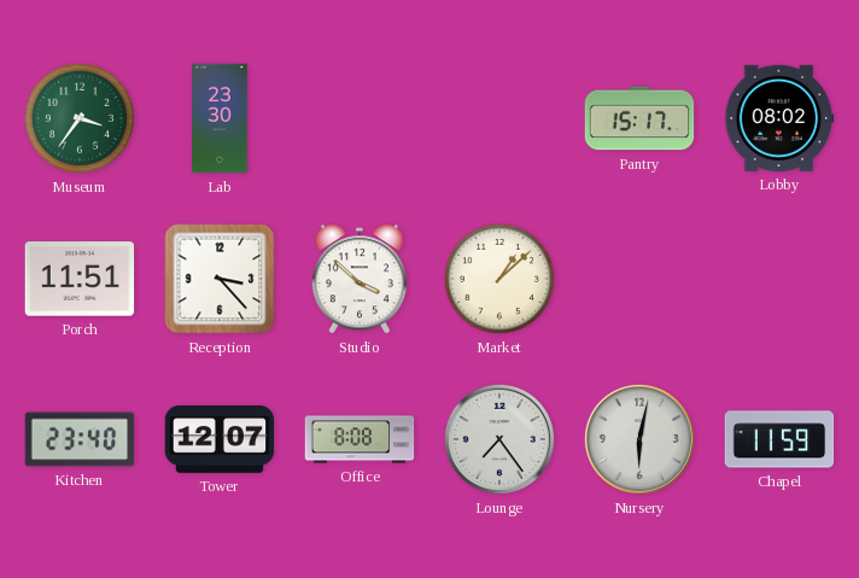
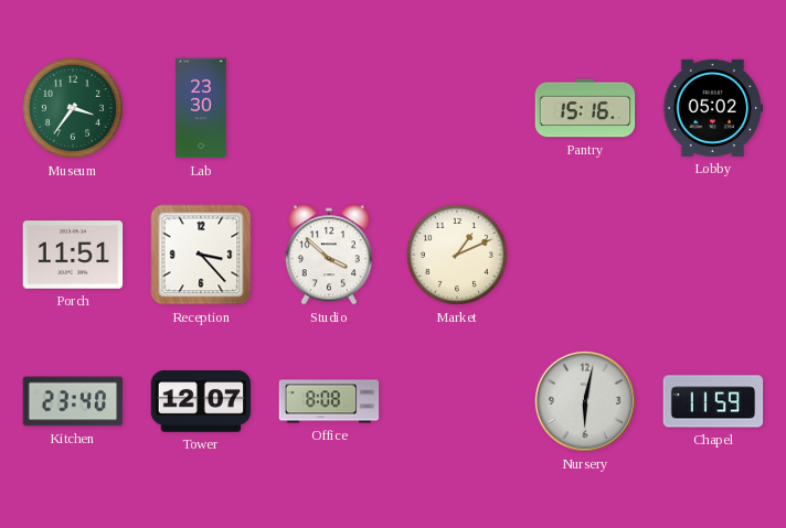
Pantry: 15:17 -> 15:16
Lobby: 08:02 -> 05:02
Market: 1:08 -> 1:11
Lounge: 7:24 -> none
